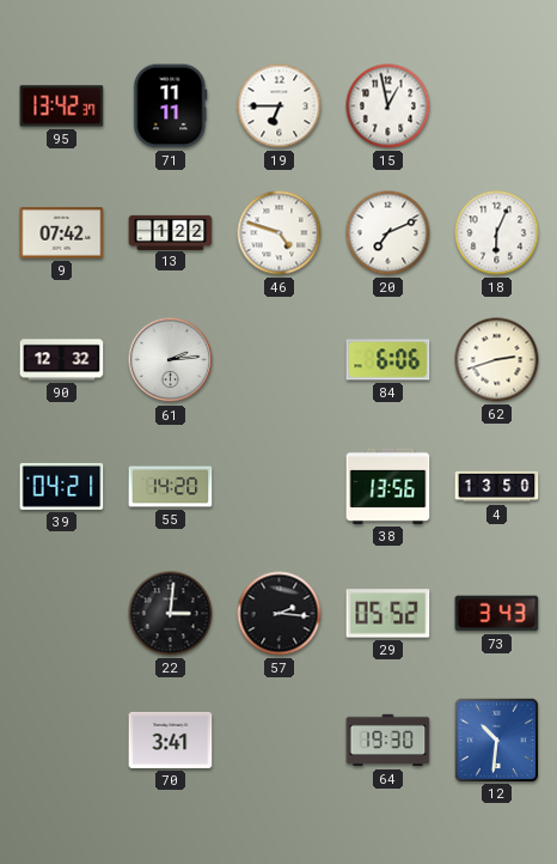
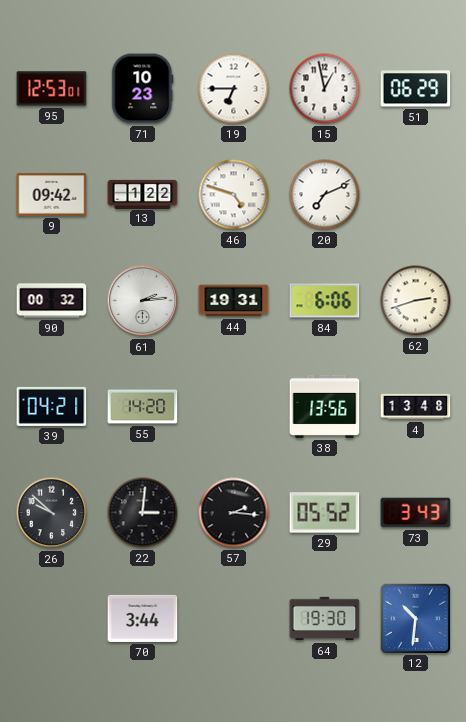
95: 13:42 -> 12:53
71: 11:11 -> 10:23
51: none -> 06:29
9: 07:42 -> 09:42
18: 6:04 -> none
90: 12:32 -> 00:32
44: none -> 19:31
4: 13:50 -> 13:48
26: none -> 9:52
70: 3:41 -> 3:44
